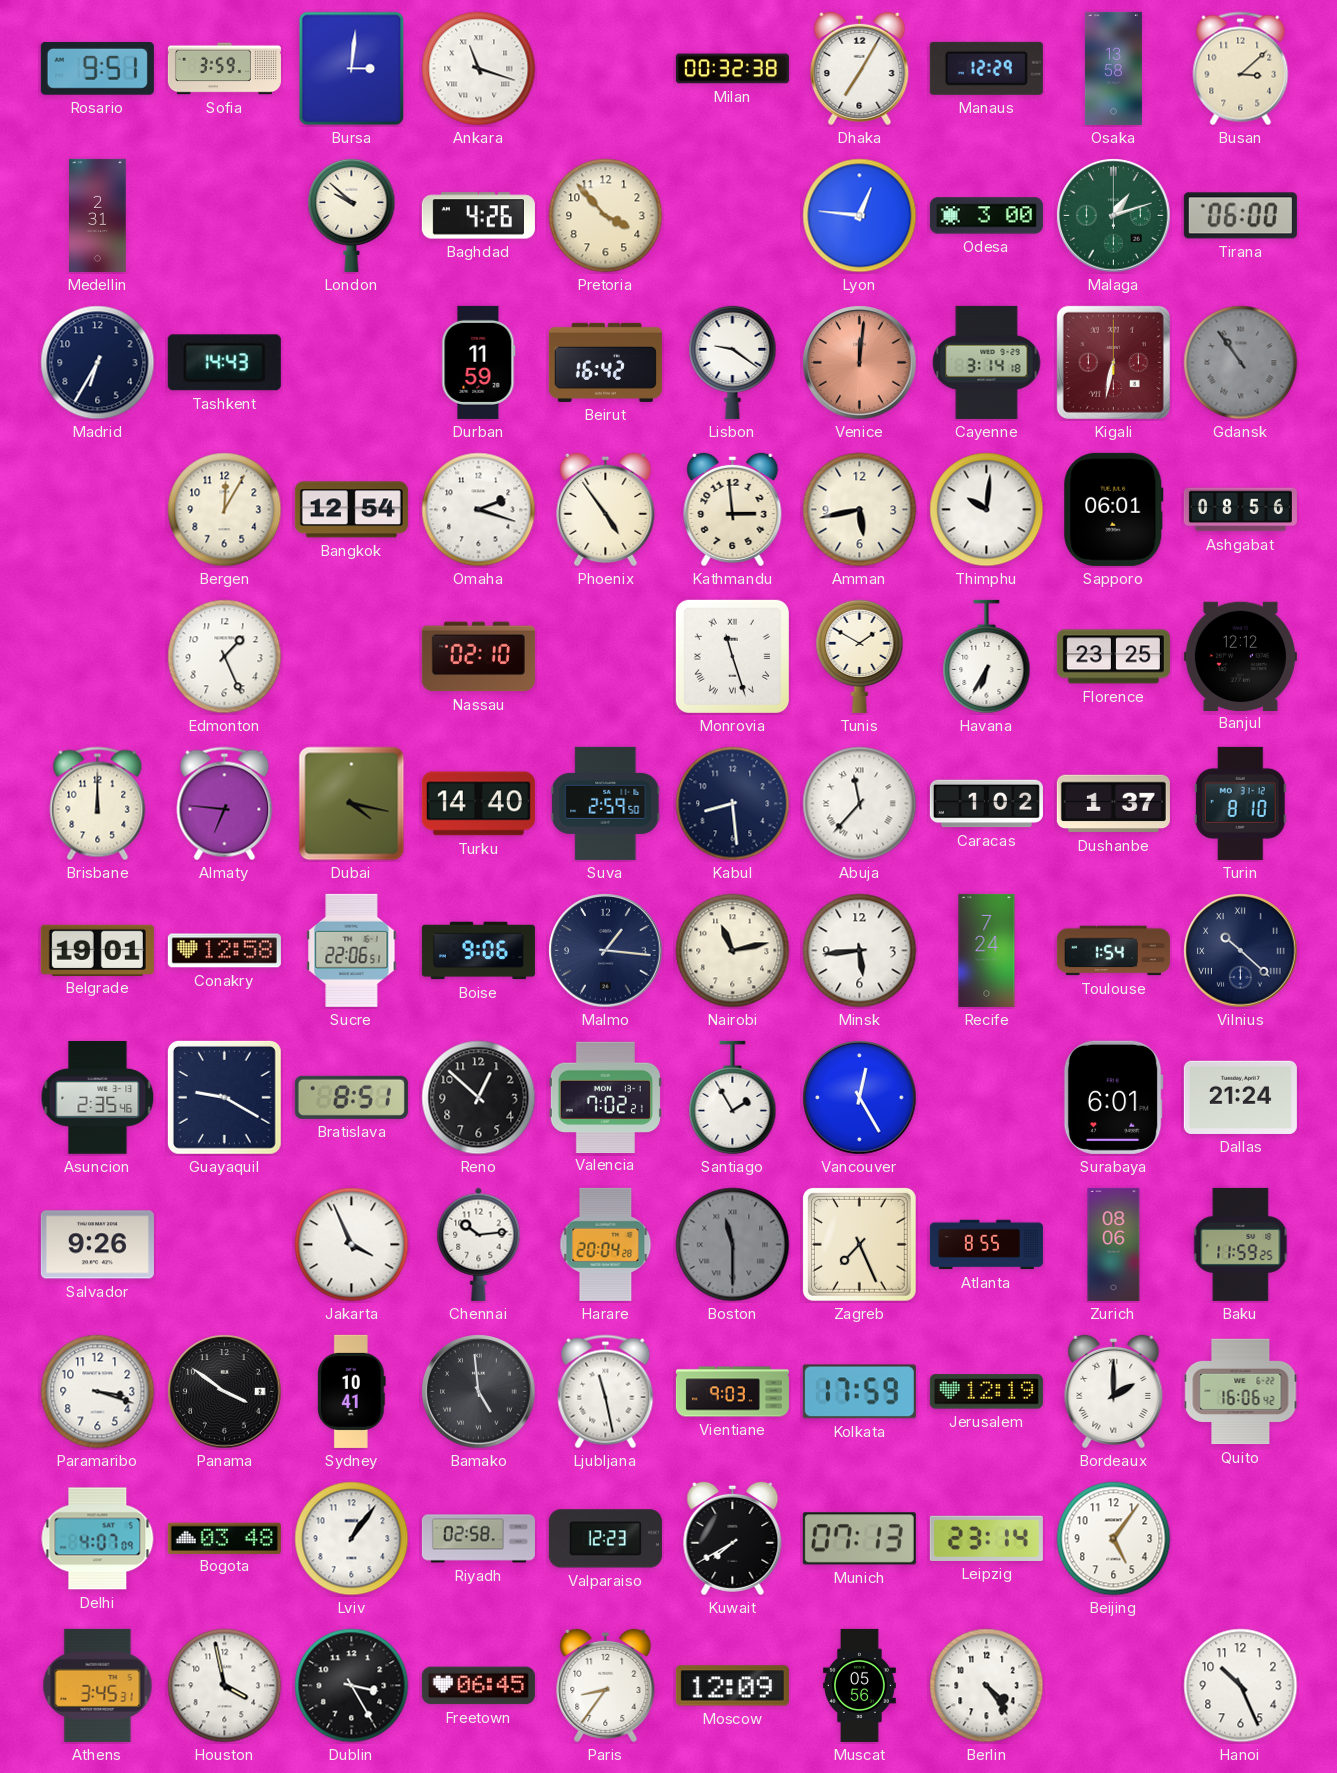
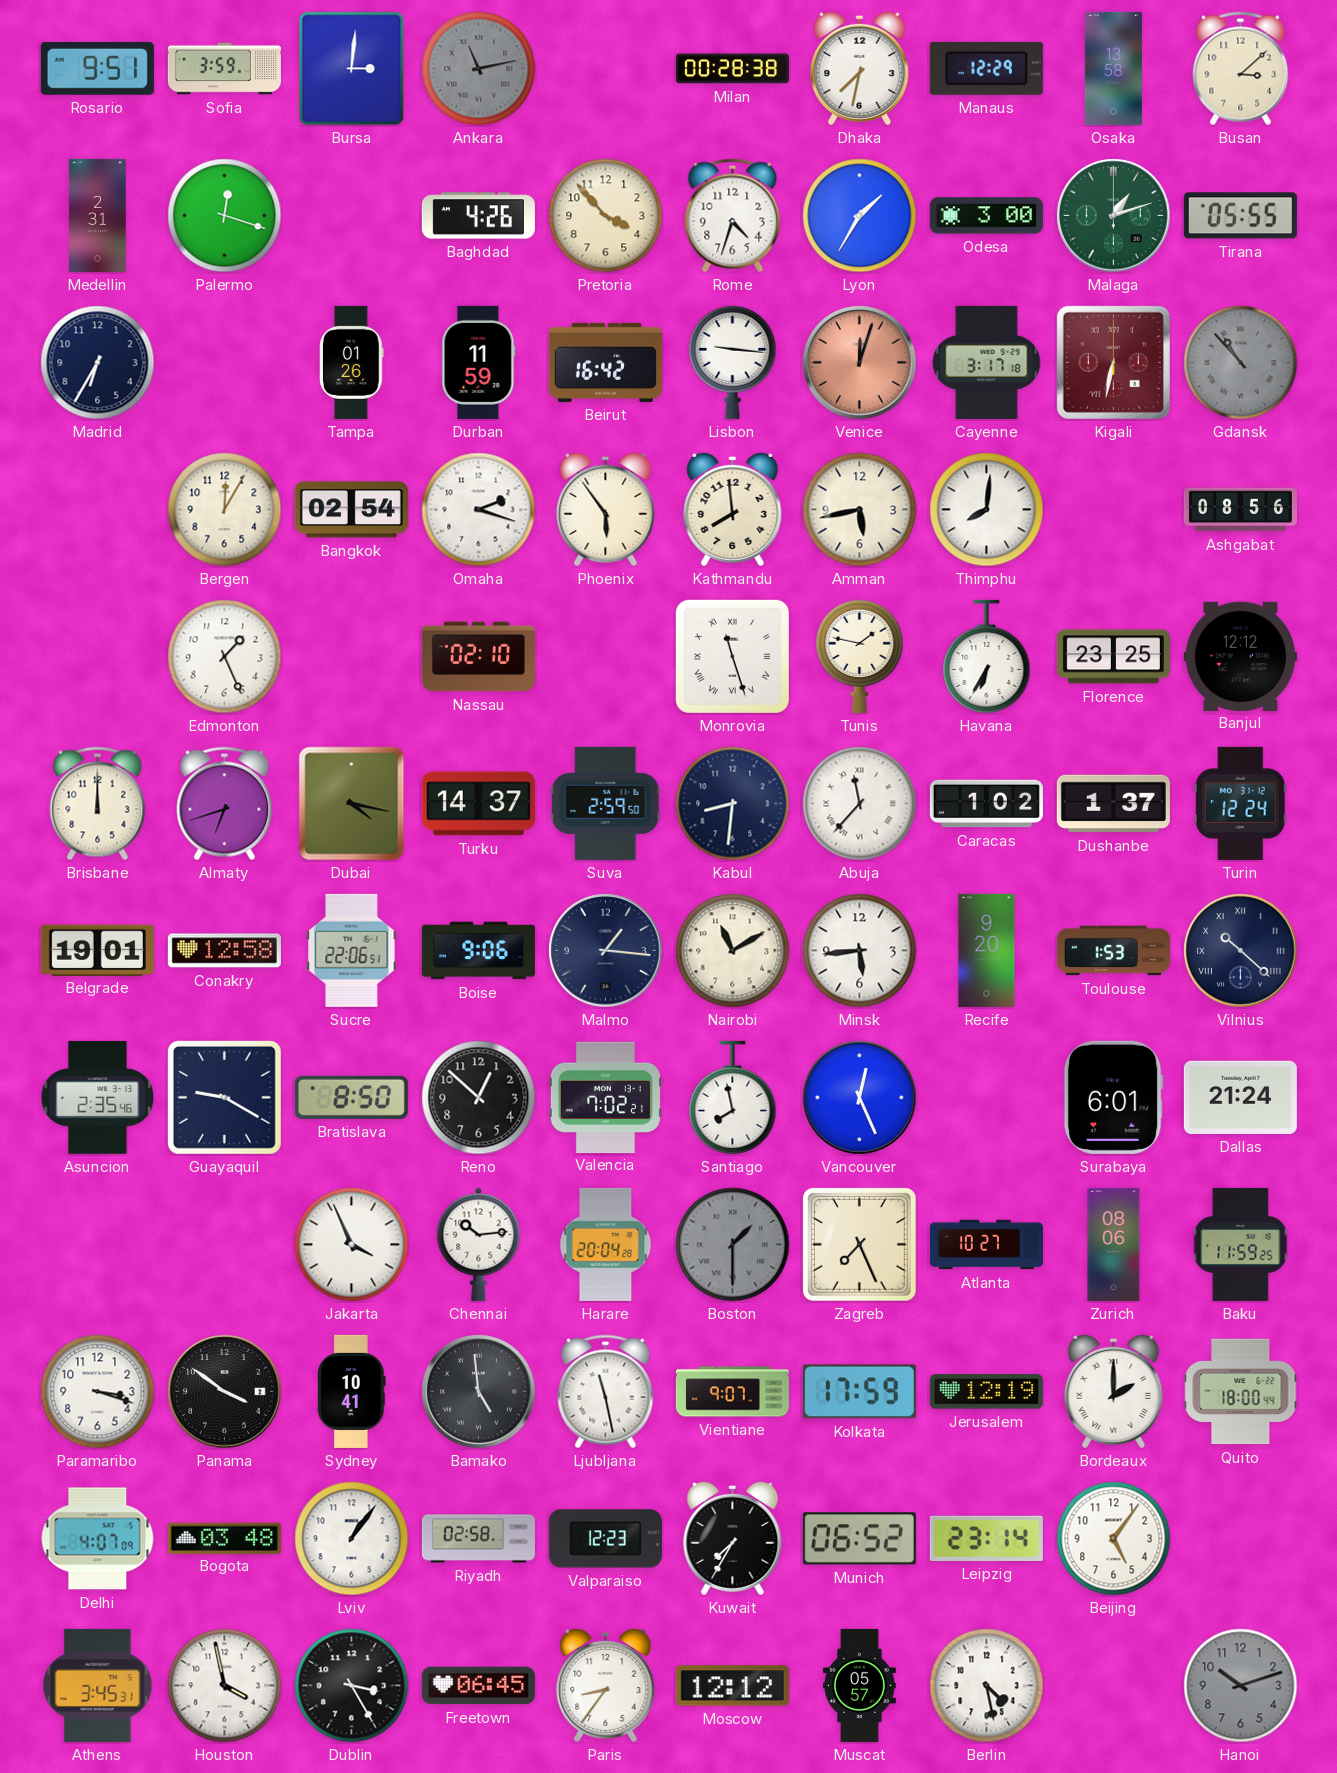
Ankara: 11:18 -> 11:13
Ankara dial: white -> grey
Milan: 00:32 -> 00:28
Dhaka: 7:05 -> 7:32
Palermo: none -> 12:18
London: 9:52 -> none
Rome: none -> 4:33
Lyon: 12:46 -> 1:35
Tirana: 06:00 -> 05:55
Tashkent: 14:43 -> none
Tampa: none -> 01:26
Lisbon: 9:21 -> 9:16
Venice: 12:01 -> 12:03
Cayenne: 3:14 -> 3:17
Gdansk: 10:54 -> 10:53
Bangkok: 12:54 -> 02:54
Phoenix: 4:54 -> 5:54
Kathmandu: 2:59 -> 7:59
Thimphu: 10:01 -> 8:01
Sapporo: 06:01 -> none
Tunis: 1:50 -> 1:47
Almaty: 6:46 -> 6:42
Turku: 14:40 -> 14:37
Kabul: 8:29 -> 8:31
Turin: 8:10 -> 12:24
Nairobi: 11:13 -> 11:10
Recife: 7:24 -> 9:20
Toulouse: 1:54 -> 1:53
Bratislava: 8:51 -> 8:50
Santiago: 1:55 -> 7:58
Vancouver: 12:25 -> 12:26
Salvador: 9:26 -> none
Boston: 11:30 -> 1:30
Atlanta: 8:55 -> 10:27
Vientiane: 9:03 -> 9:07
Quito: 16:06 -> 18:00
Kuwait: 7:40 -> 7:35
Munich: 07:13 -> 06:52
Moscow: 12:09 -> 12:12
Muscat: 05:56 -> 05:57
Berlin: 4:24 -> 4:28
Hanoi: 10:26 -> 10:12
Hanoi dial: white -> grey
